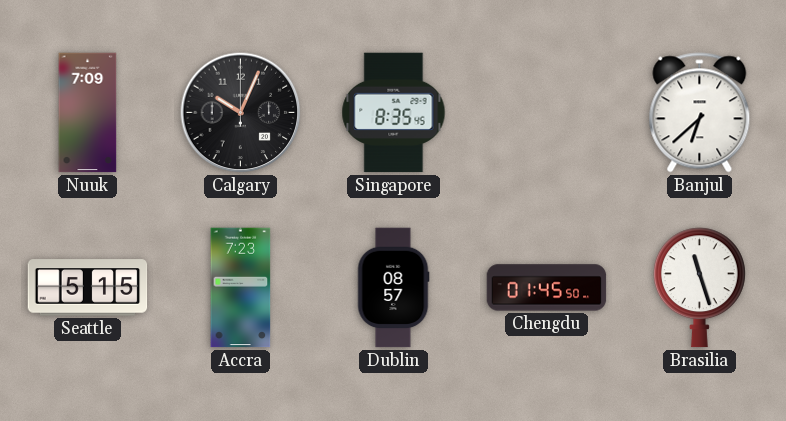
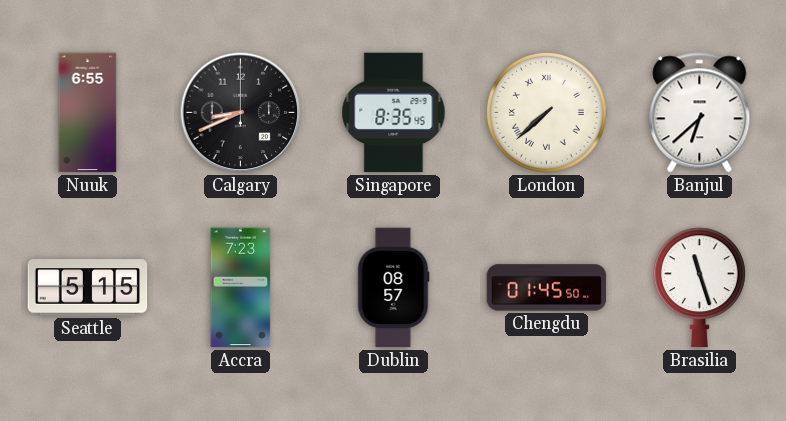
Nuuk: 7:09 -> 6:55
Calgary: 10:04 -> 8:41
London: none -> 7:38
